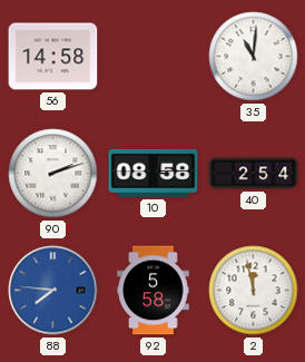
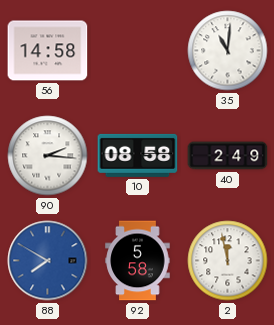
90: 2:12 -> 2:16
40: 2:54 -> 2:49
88: 7:46 -> 7:50
